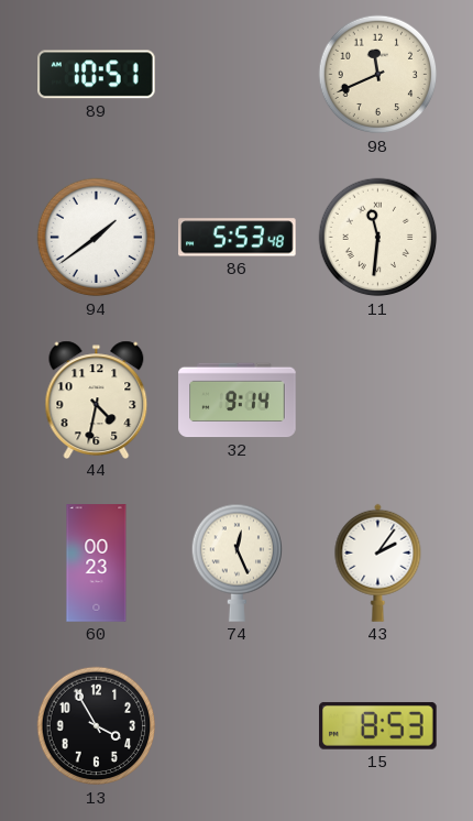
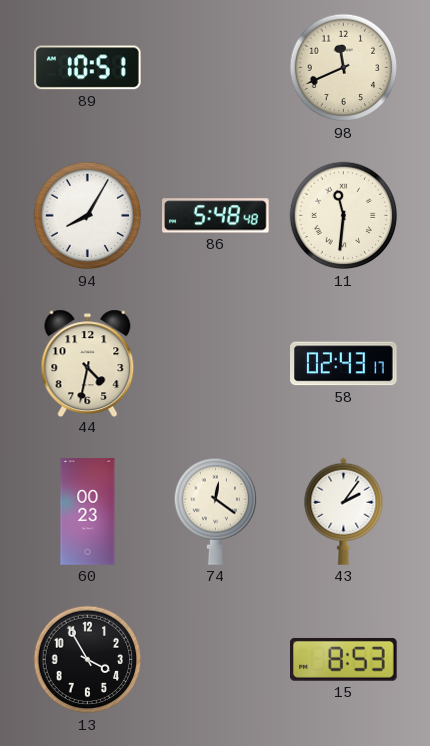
94: 1:39 -> 8:05
86: 5:53 -> 5:48
32: 9:14 -> none
58: none -> 02:43
74: 12:26 -> 12:21
